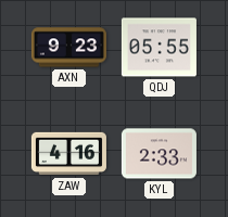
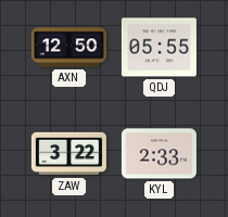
AXN: 9:23 -> 12:50
ZAW: 4:16 -> 3:22
